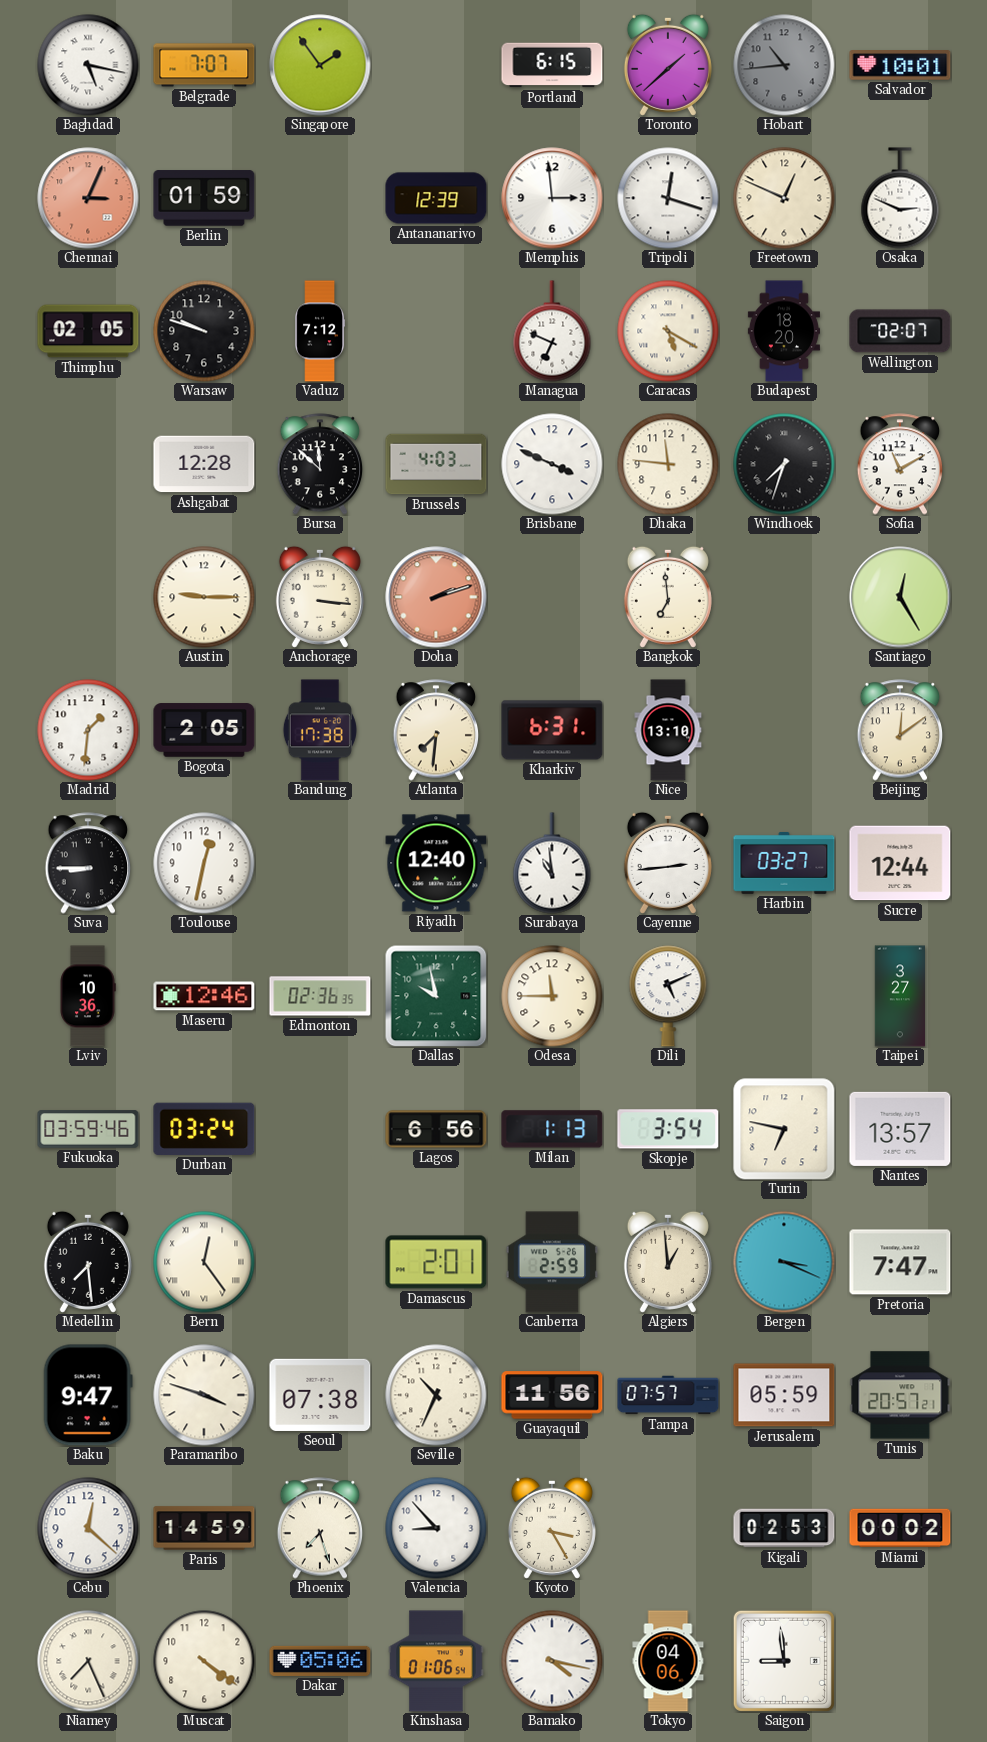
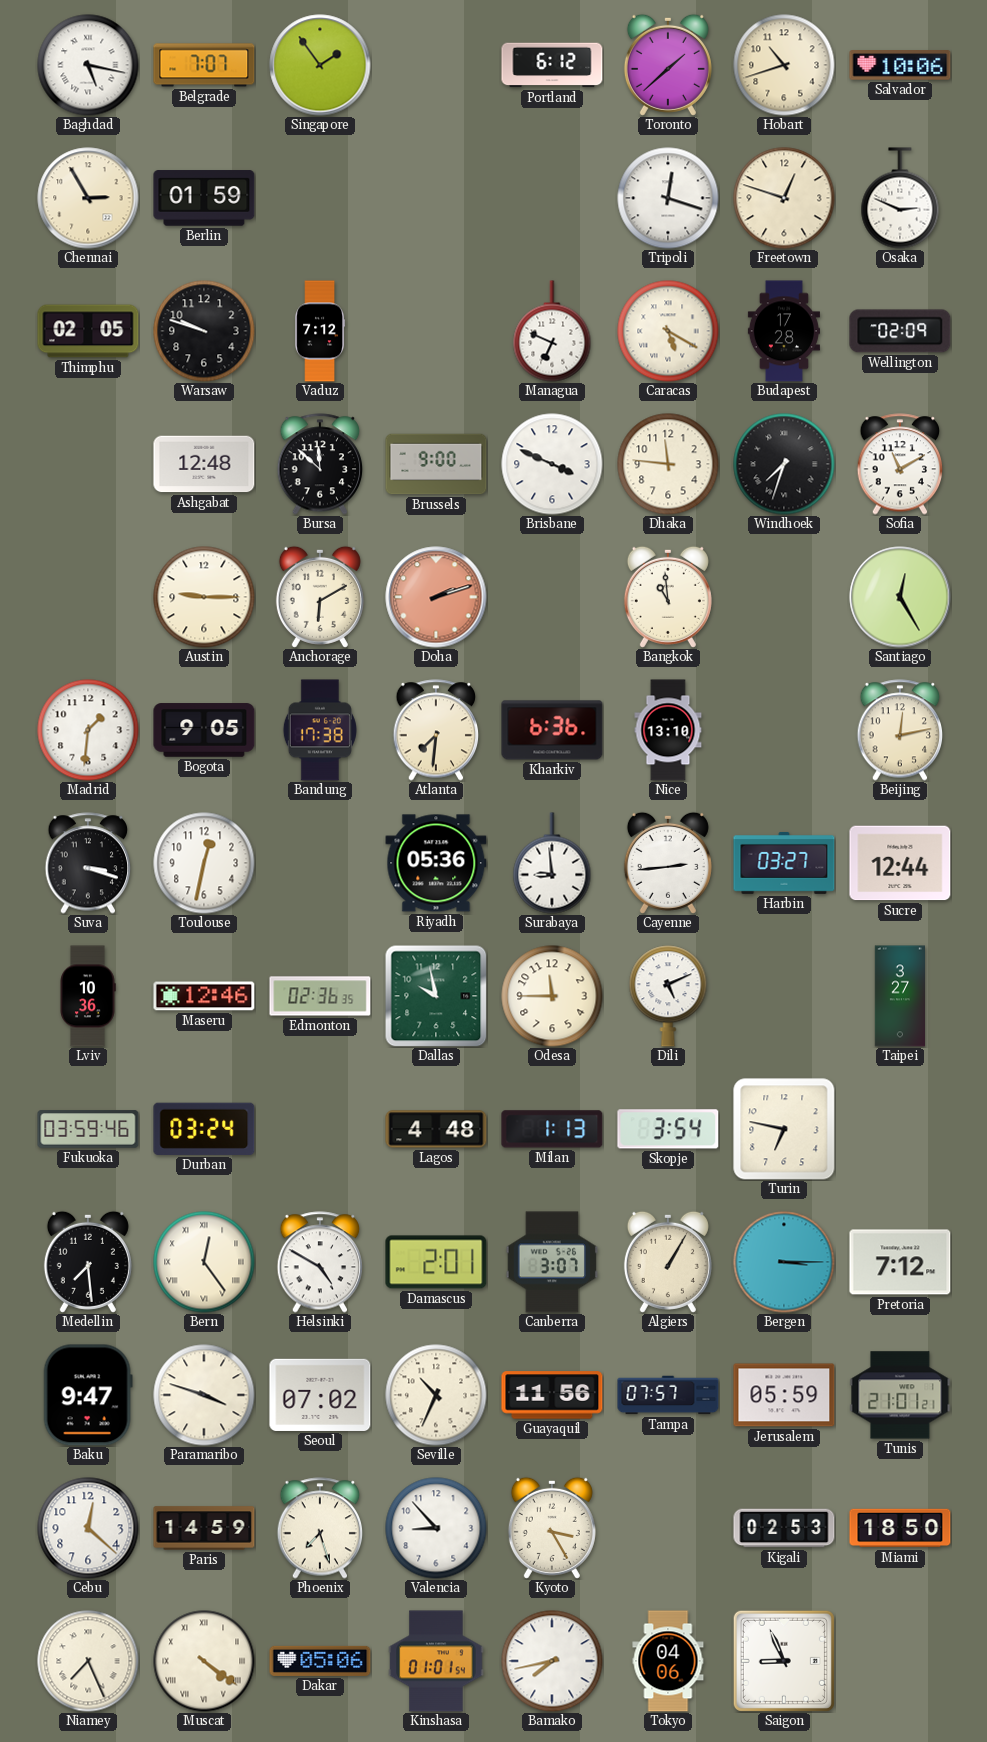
Portland: 6:15 -> 6:12
Hobart: 10:44 -> 10:42
Hobart dial: grey -> cream
Salvador: 10:01 -> 10:06
Chennai: 3:04 -> 2:55
Chennai dial: salmon -> cream
Antananarivo: 12:39 -> none
Memphis: 2:59 -> none
Freetown: 12:49 -> 12:48
Budapest: 18:20 -> 17:28
Wellington: 02:07 -> 02:09
Ashgabat: 12:28 -> 12:48
Brussels: 4:03 -> 9:00
Anchorage: 3:16 -> 6:10
Bangkok: 6:59 -> 10:59
Bogota: 2:05 -> 9:05
Kharkiv: 6:31 -> 6:36
Beijing: 12:09 -> 12:13
Suva: 8:45 -> 3:18
Riyadh: 12:40 -> 05:36
Surabaya: 10:59 -> 8:59
Lagos: 6:56 -> 4:48
Nantes: 13:57 -> none
Helsinki: none -> 4:50
Canberra: 2:59 -> 3:07
Algiers: 12:59 -> 1:05
Bergen: 3:19 -> 3:15
Pretoria: 7:47 -> 7:12
Seoul: 07:38 -> 07:02
Tunis: 20:57 -> 21:01
Miami: 00:02 -> 18:50
Muscat numerals: Arabic -> Roman
Kinshasa: 01:06 -> 01:01
Bamako: 4:17 -> 7:43
Saigon: 8:59 -> 8:56
